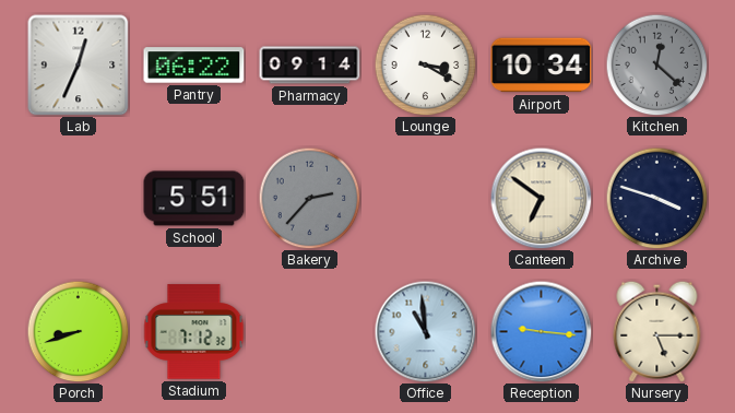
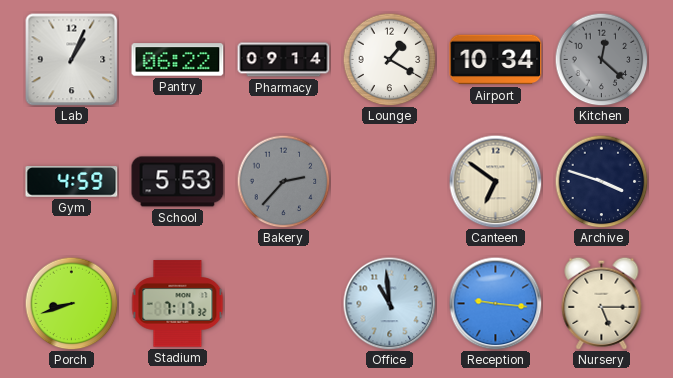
Lab: 12:34 -> 1:04
Lounge: 3:20 -> 1:20
Gym: none -> 4:59
School: 5:51 -> 5:53
Stadium: 7:12 -> 7:17
